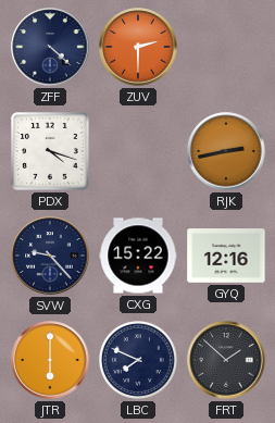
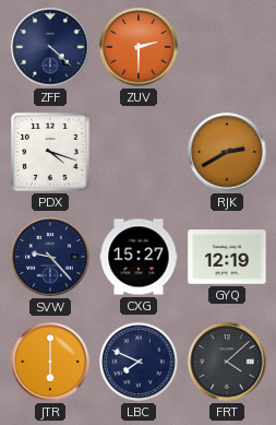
RJK: 2:43 -> 2:40
CXG: 15:22 -> 15:27
GYQ: 12:16 -> 12:19
FRT: 1:52 -> 4:08
